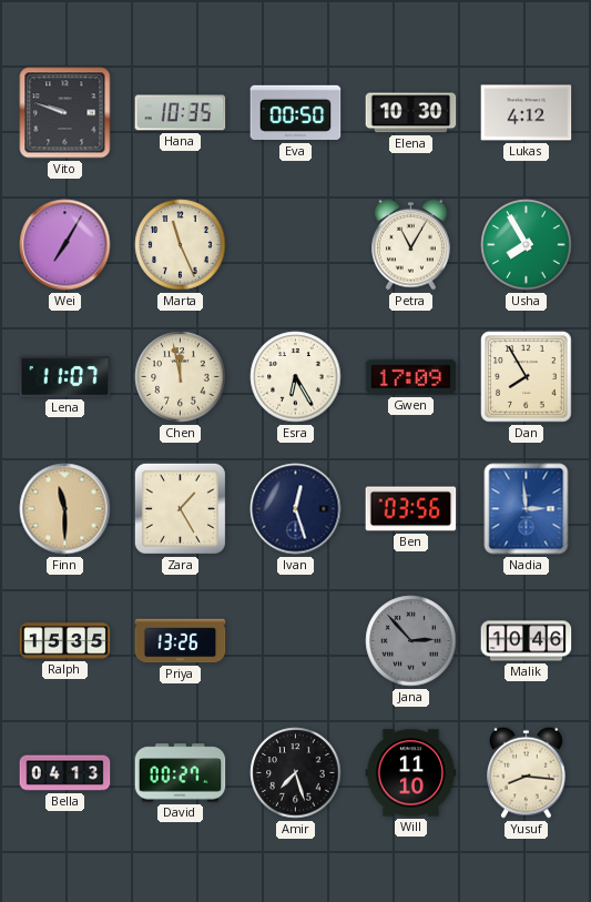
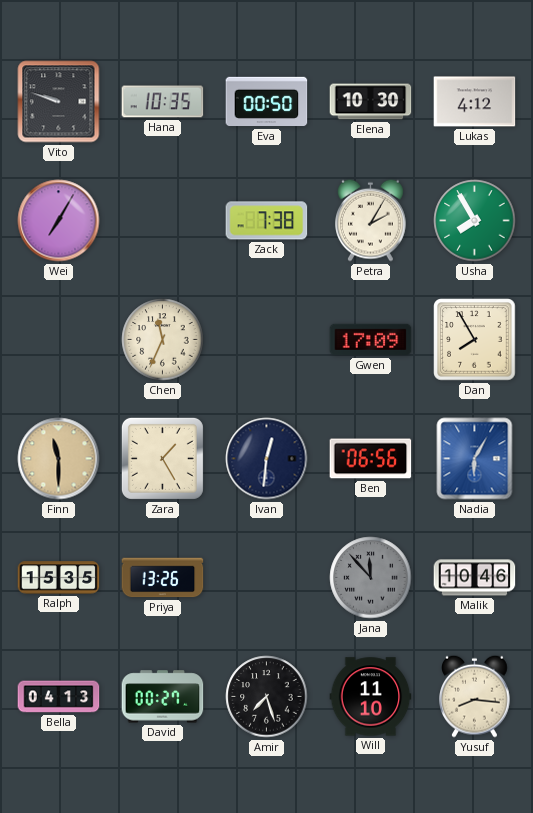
Marta: 11:26 -> none
Zack: none -> 7:38
Petra: 11:05 -> 2:05
Lena: 11:07 -> none
Chen: 11:58 -> 11:34
Esra: 6:25 -> none
Ivan: 12:27 -> 12:31
Ben: 03:56 -> 06:56
Nadia: 2:59 -> 6:05
Jana: 2:53 -> 11:53
